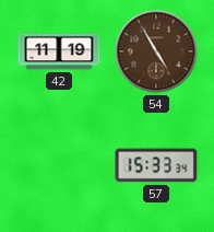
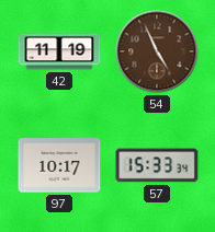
54: 4:55 -> 4:56
97: none -> 10:17
